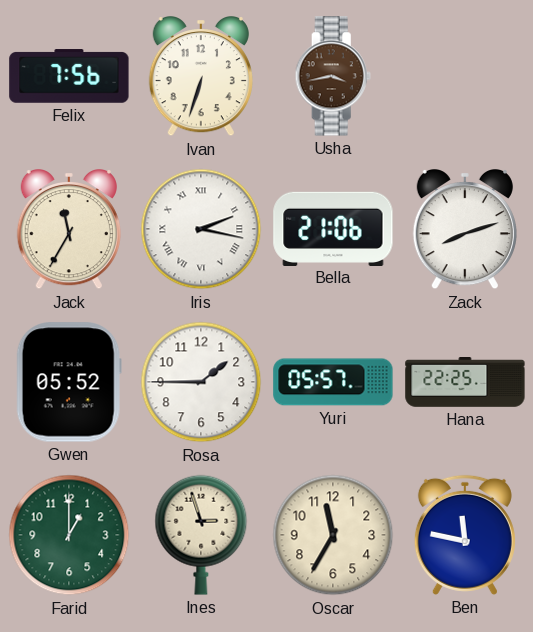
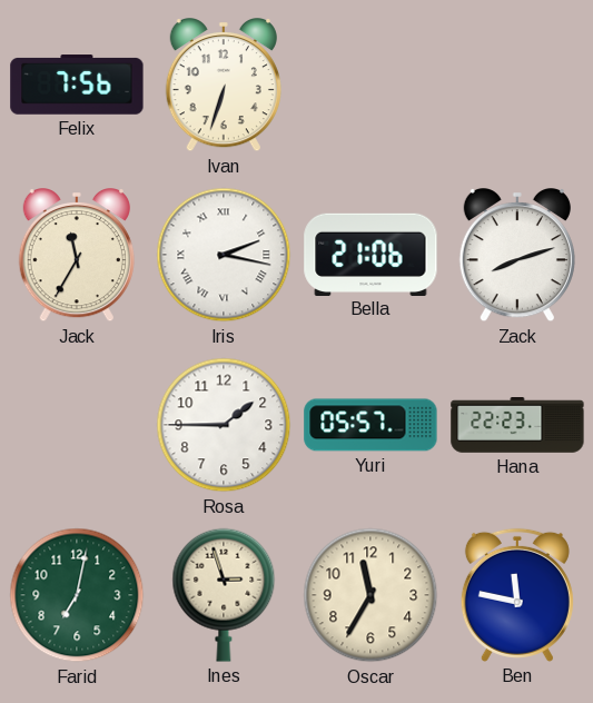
Usha: 3:43 -> none
Gwen: 05:52 -> none
Hana: 22:25 -> 22:23
Farid: 1:00 -> 7:02
